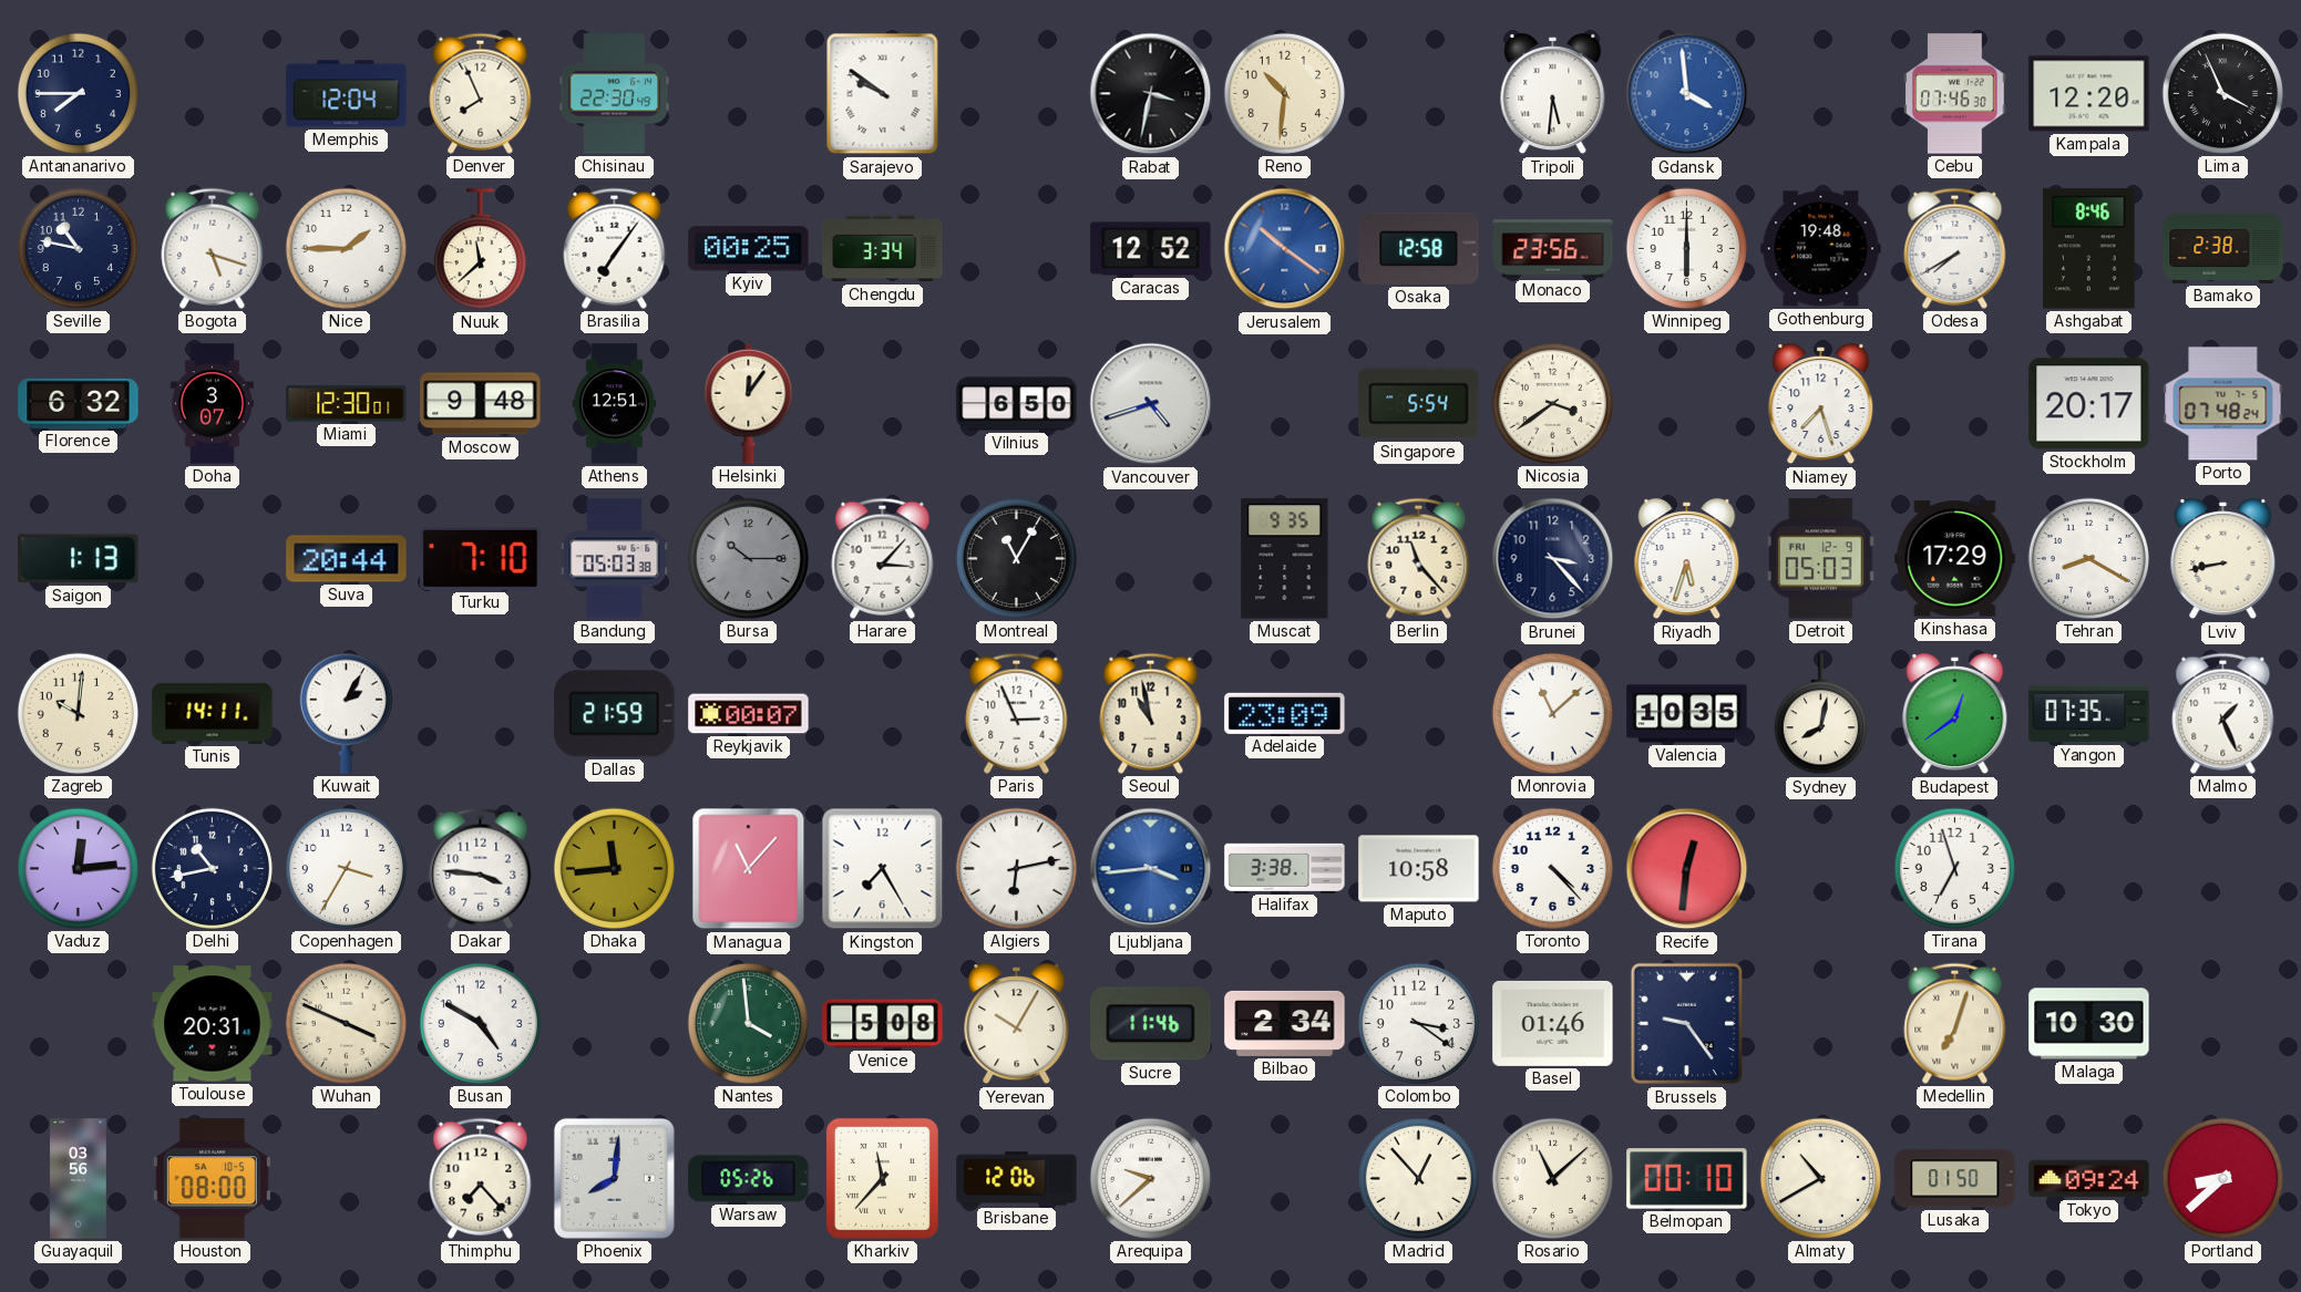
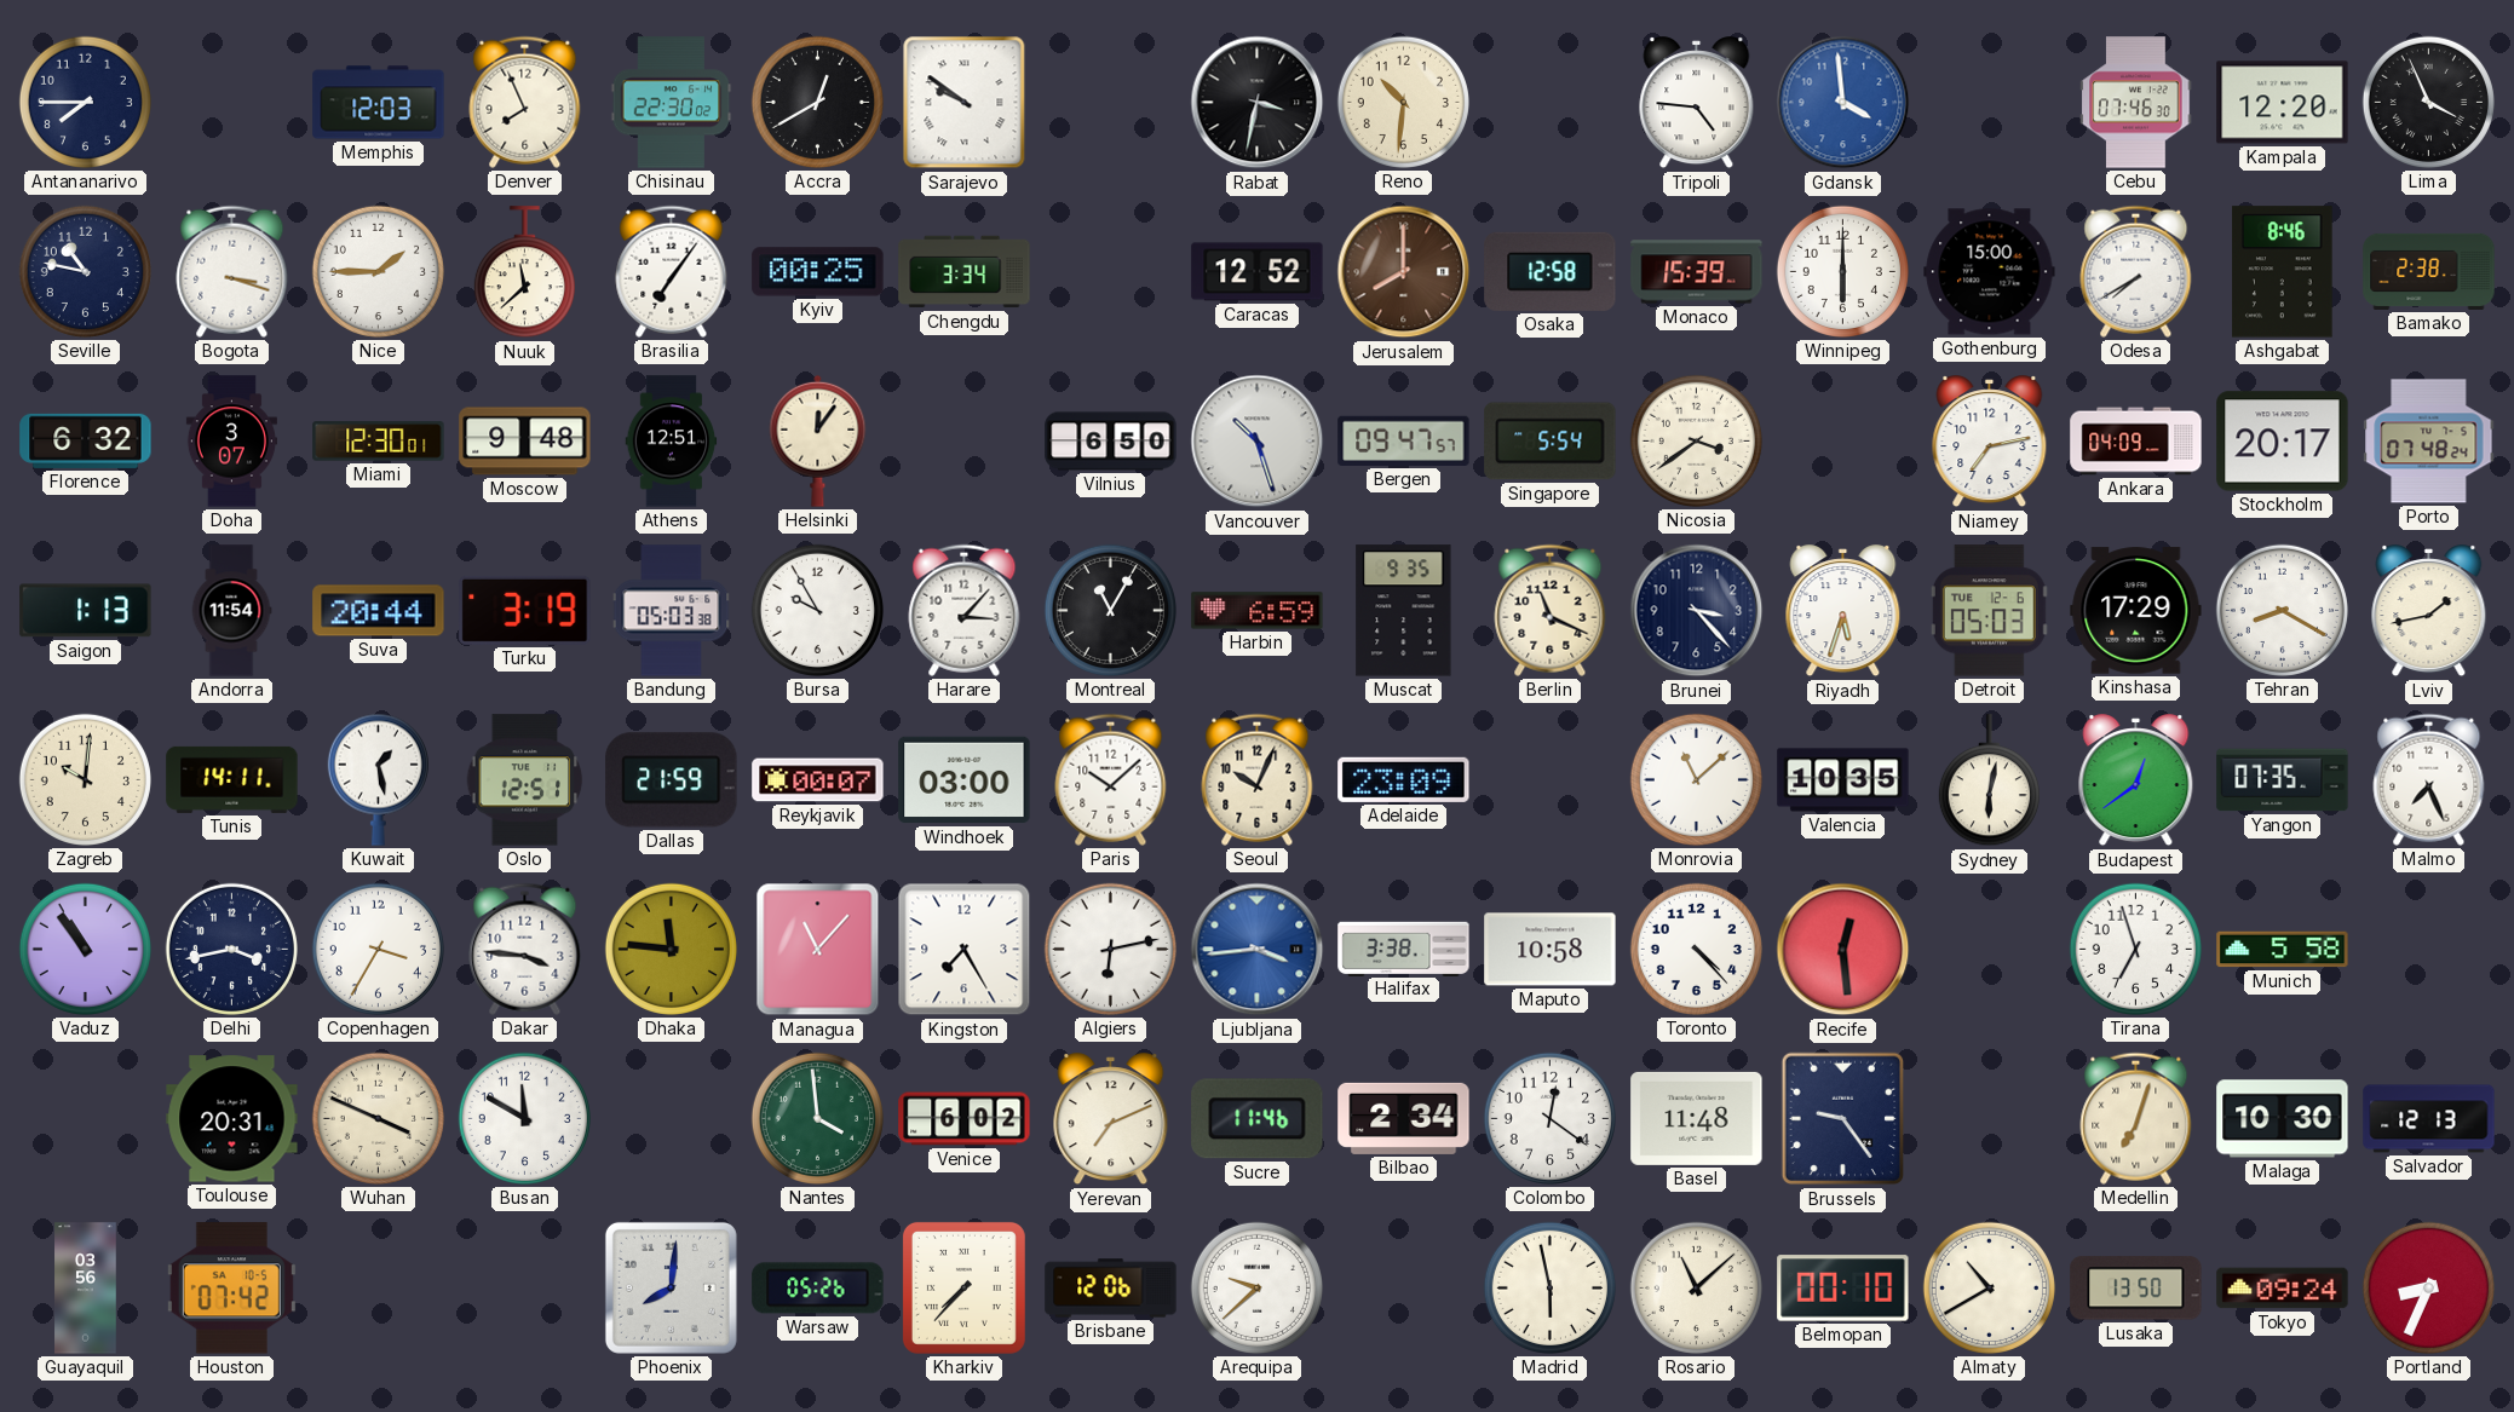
Memphis: 12:04 -> 12:03
Chisinau: 22:30:49 -> 22:30:02
Accra: none -> 12:40
Tripoli: 5:31 -> 4:46
Bogota: 5:18 -> 3:18
Jerusalem: 10:21 -> 8:00
Jerusalem dial: blue -> brown
Monaco: 23:56 -> 15:39
Gothenburg: 19:48 -> 15:00
Vancouver: 4:42 -> 10:27
Bergen: none -> 09:47
Niamey: 7:27 -> 7:13
Ankara: none -> 04:09
Andorra: none -> 11:54
Turku: 7:10 -> 3:19
Bursa: 10:15 -> 9:55
Bursa dial: grey -> white
Harbin: none -> 6:59
Berlin: 11:23 -> 11:19
Detroit date: FRI 12-9 -> TUE 12-6
Lviv: 8:43 -> 1:43
Kuwait: 2:05 -> 1:28
Oslo: none -> 12:51
Windhoek: none -> 03:00
Paris: 2:56 -> 10:08
Seoul: 10:58 -> 10:04
Sydney: 8:02 -> 6:02
Malmo: 1:26 -> 7:26
Vaduz: 12:14 -> 10:54
Delhi: 10:43 -> 3:43
Dhaka: 11:44 -> 11:46
Recife: 12:31 -> 12:29
Munich: none -> 5:58
Busan: 4:50 -> 11:50
Venice: 5:08 -> 6:02
Yerevan: 10:05 -> 7:11
Colombo: 3:21 -> 12:21
Basel: 01:46 -> 11:48
Salvador: none -> 12:13
Houston: 08:00 -> 07:42
Thimphu: 7:23 -> none
Kharkiv: 11:37 -> 7:37
Madrid: 12:53 -> 5:58
Lusaka: 01:50 -> 13:50
Portland: 8:38 -> 8:34
